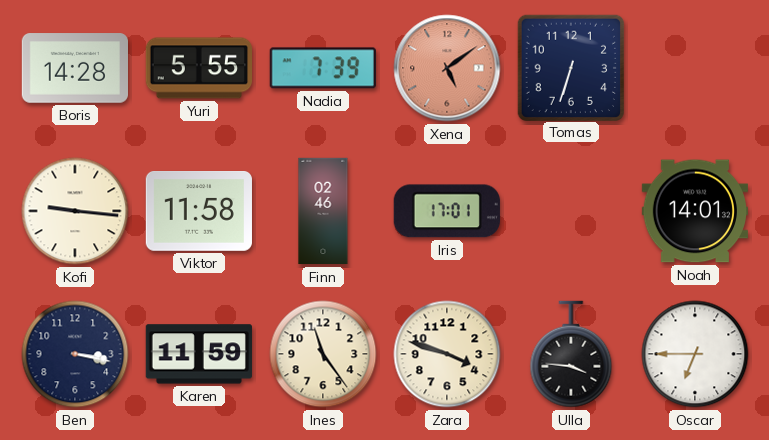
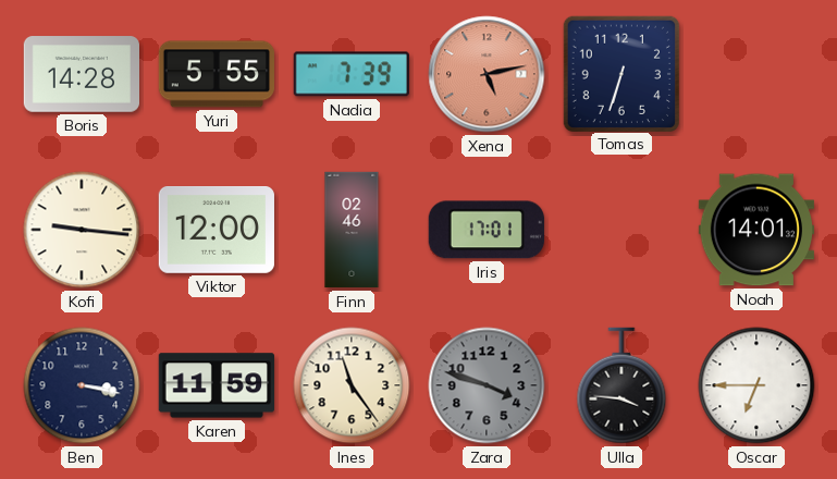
Xena: 5:09 -> 5:13
Viktor: 11:58 -> 12:00
Zara dial: cream -> grey
